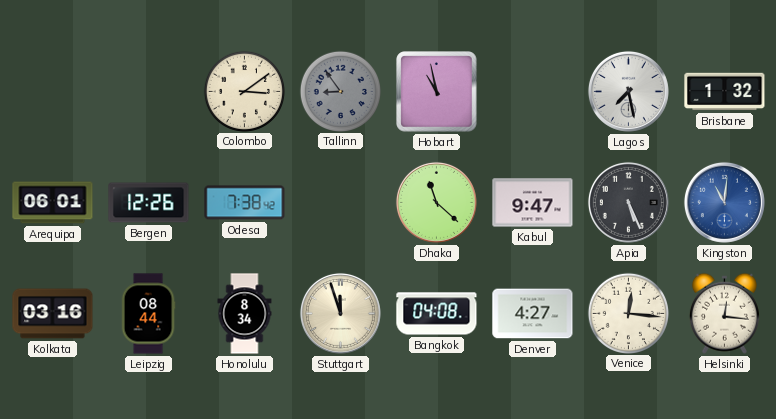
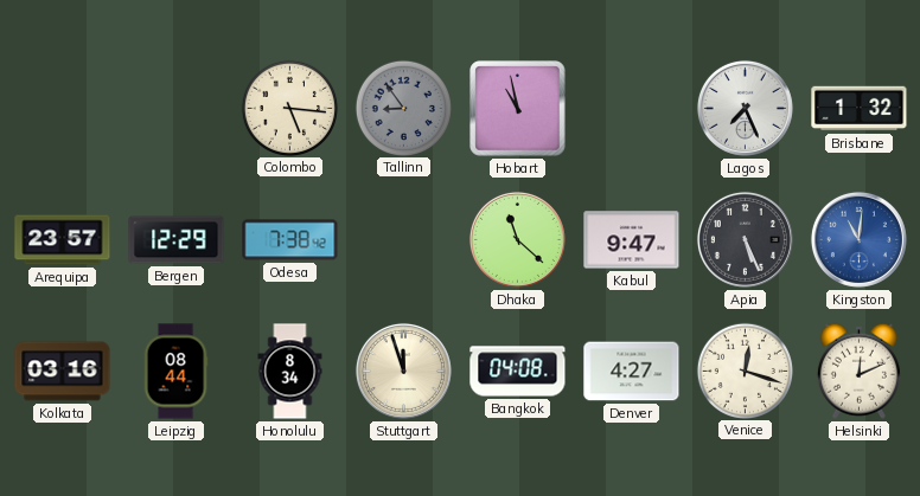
Colombo: 3:09 -> 5:16
Lagos: 7:28 -> 7:26
Arequipa: 06:01 -> 23:57
Bergen: 12:26 -> 12:29
Venice: 12:16 -> 12:18
Helsinki: 12:16 -> 12:11
